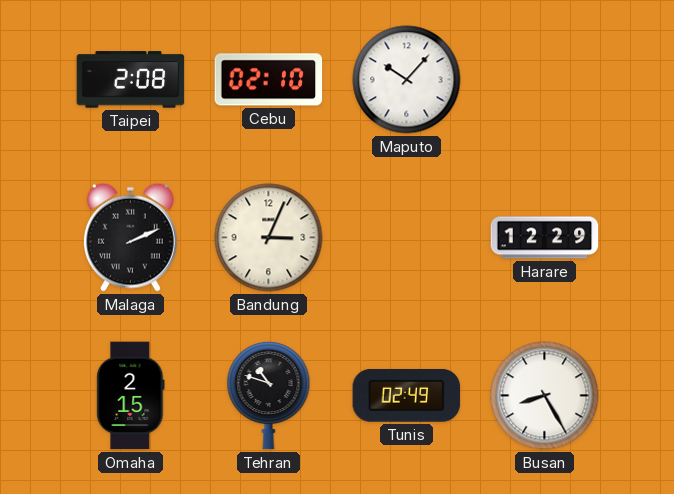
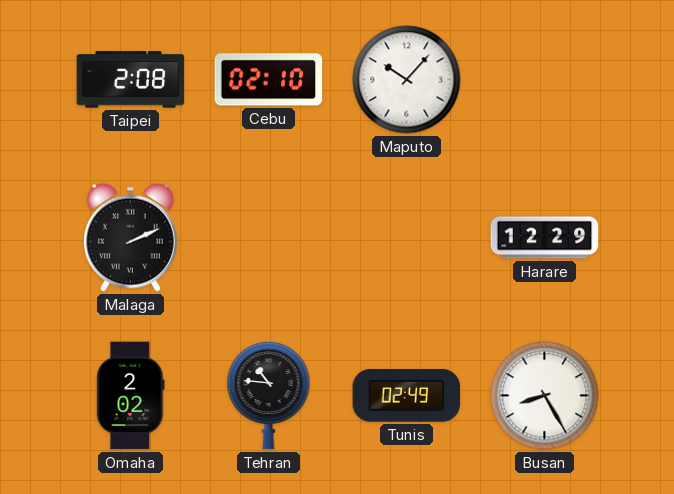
Bandung: 3:04 -> none
Omaha: 2:15 -> 2:02
Tehran: 10:48 -> 10:46
